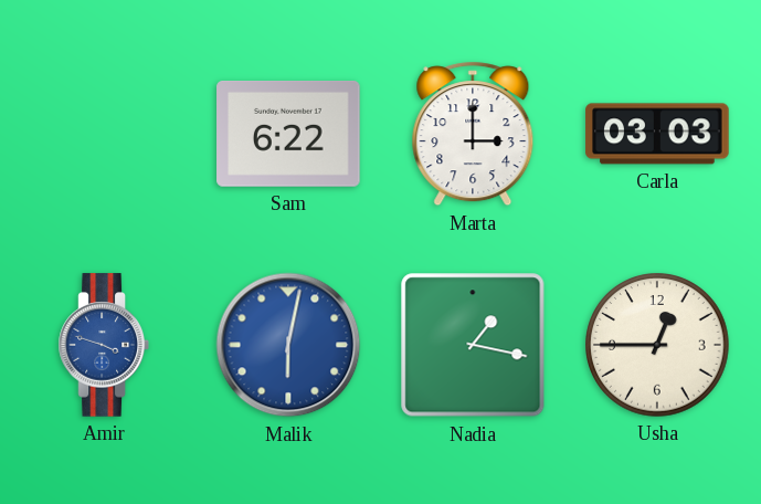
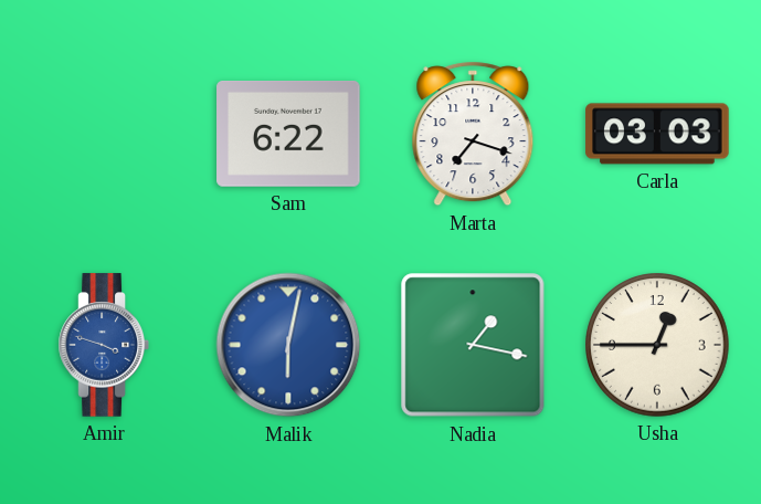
Marta: 3:00 -> 7:18
